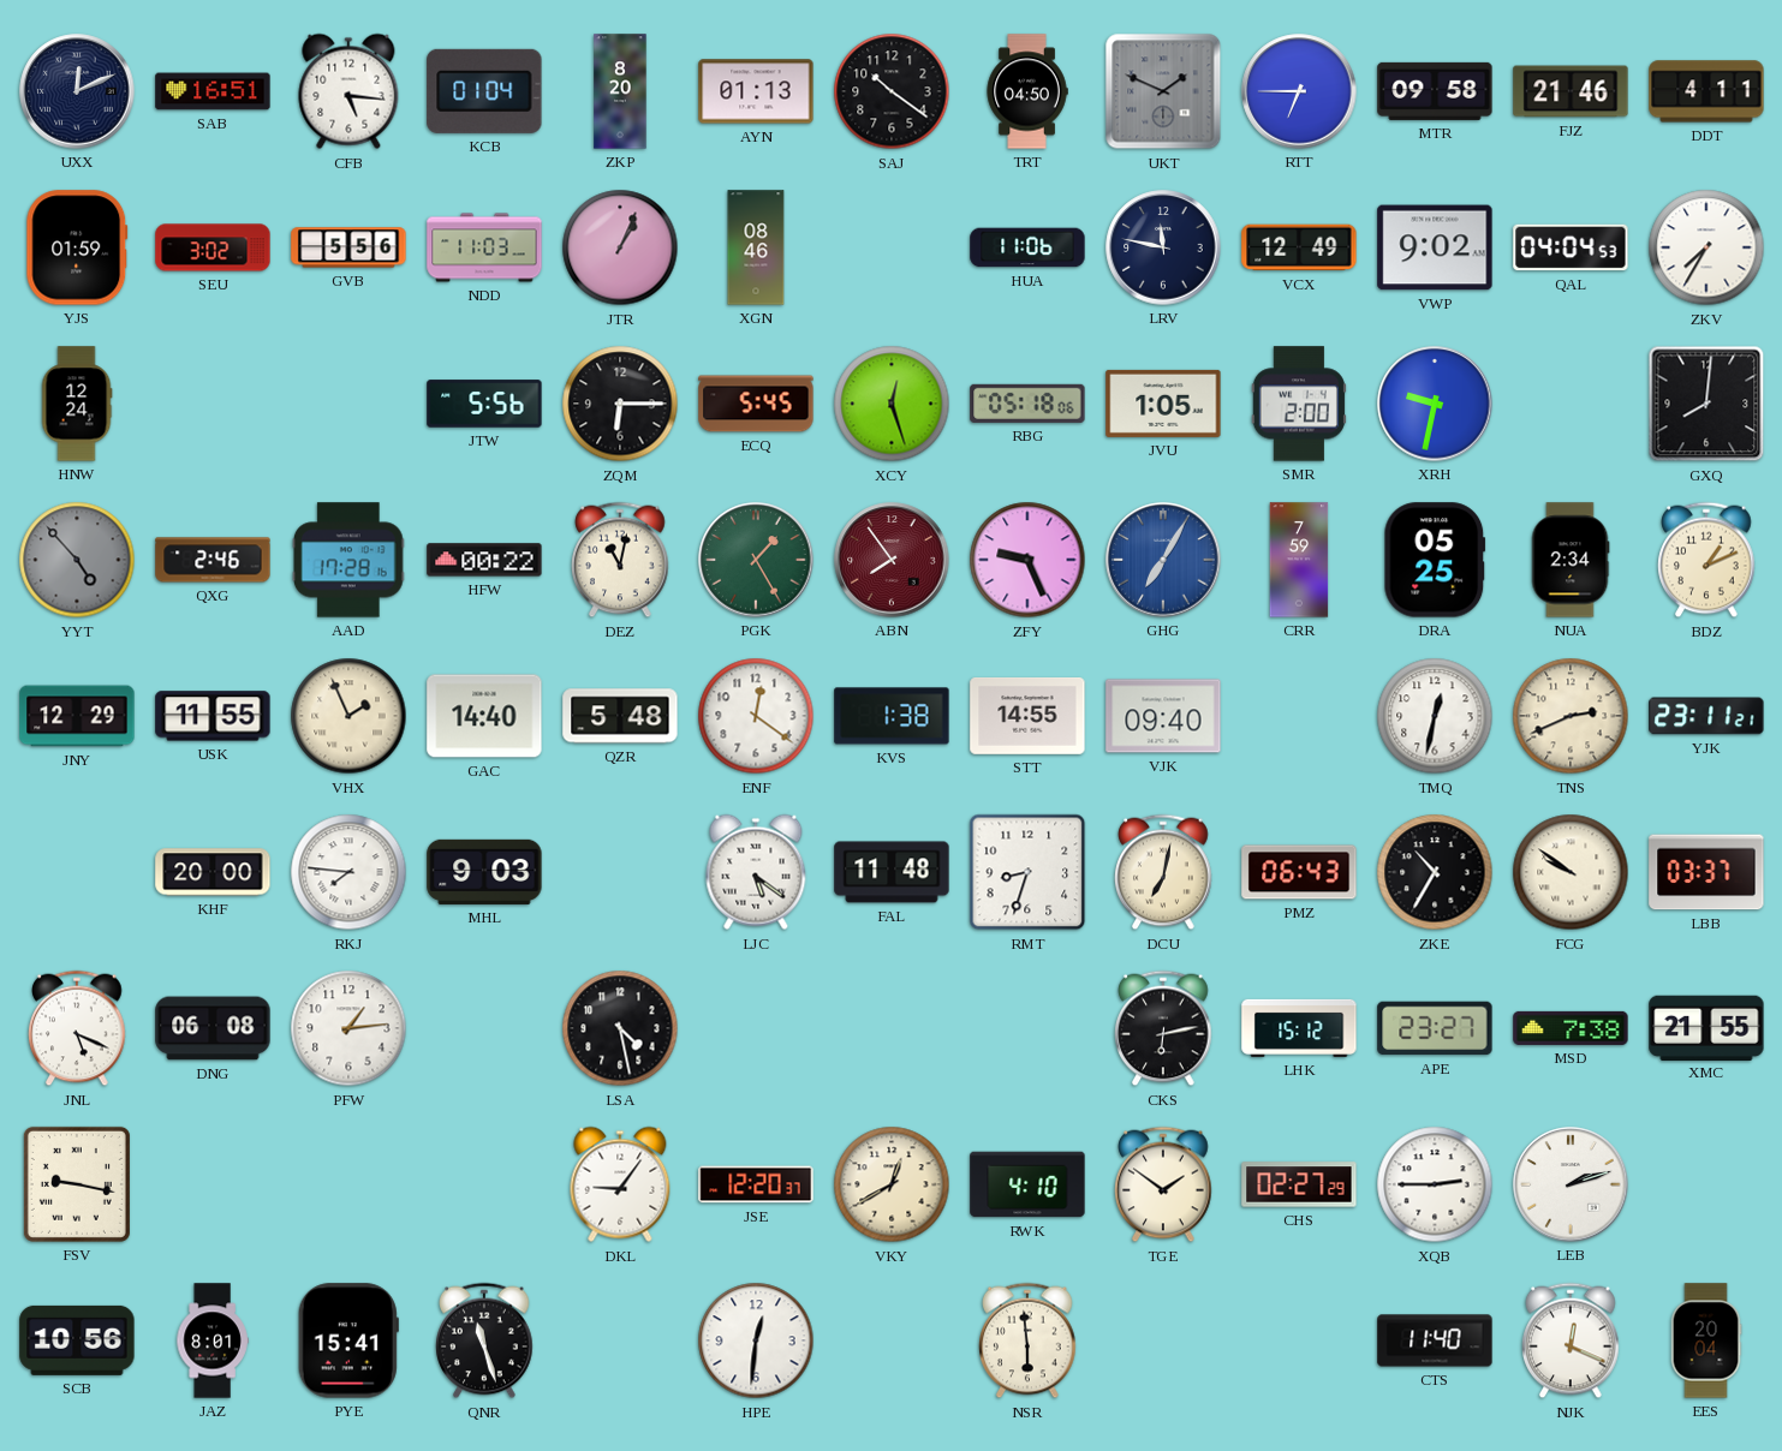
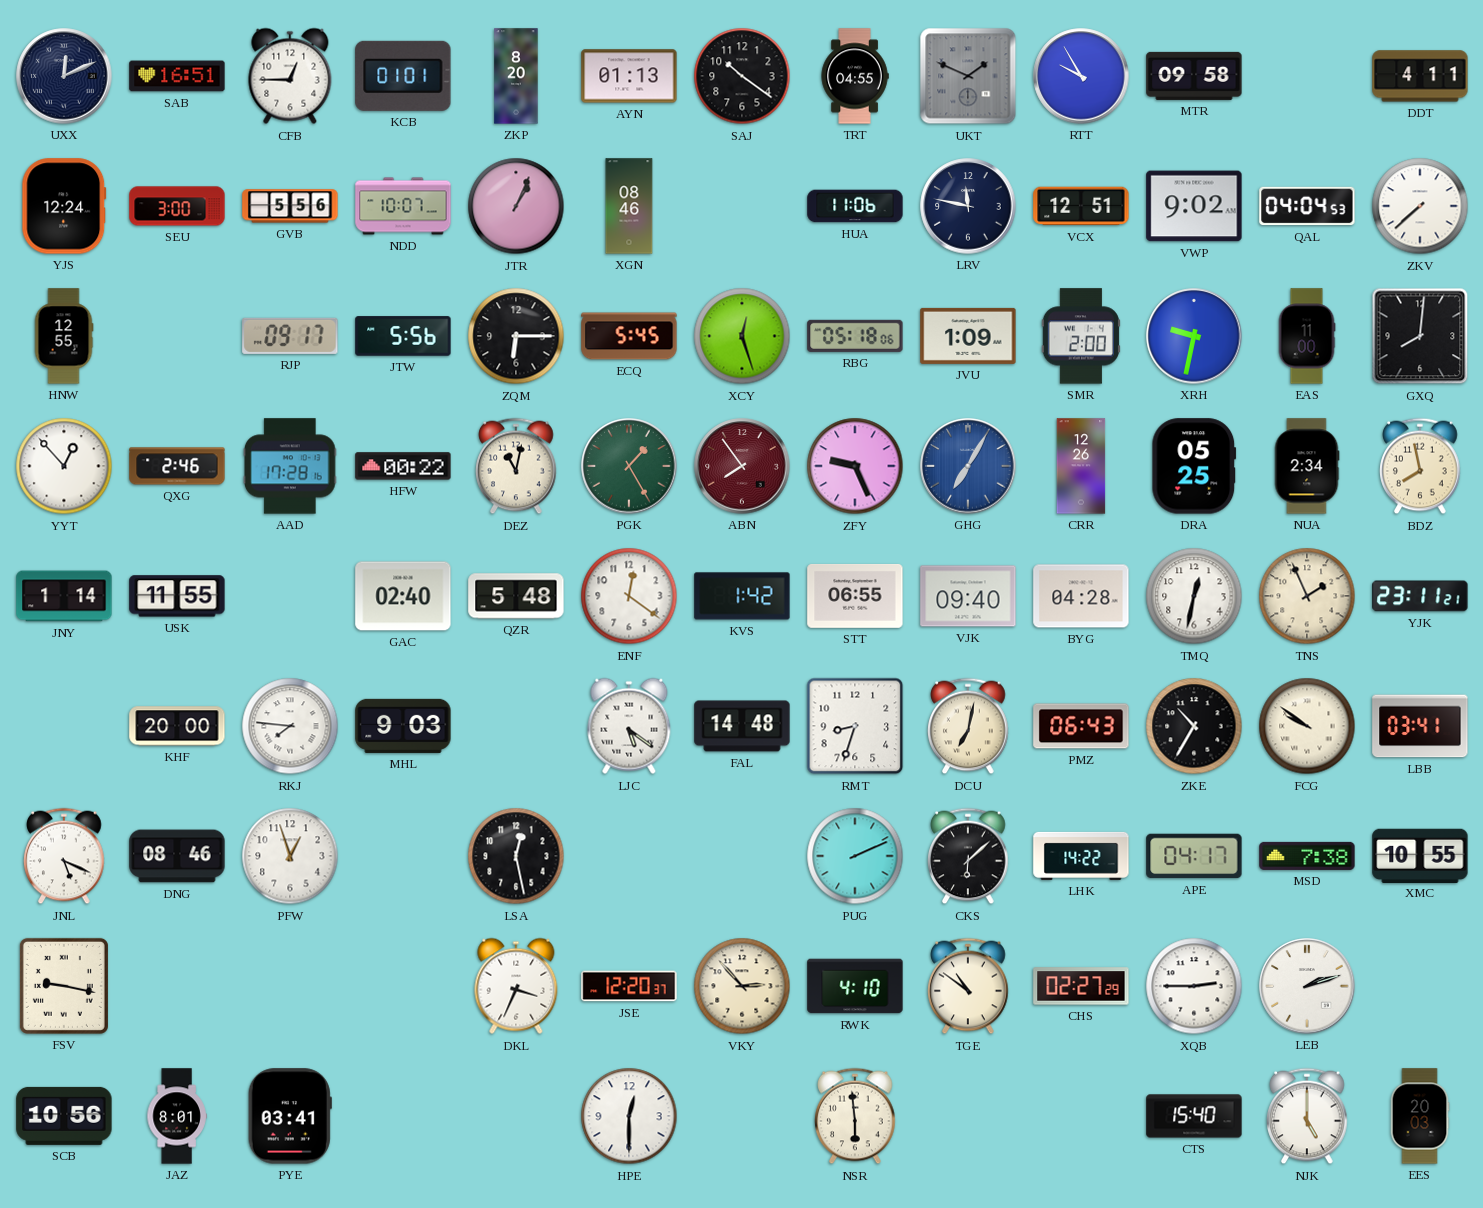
CFB: 5:16 -> 12:45
KCB: 01:04 -> 01:01
TRT: 04:50 -> 04:55
RTT: 6:45 -> 9:55
FJZ: 21:46 -> none
YJS: 01:59 -> 12:24
SEU: 3:02 -> 3:00
NDD: 11:03 -> 10:07
VCX: 12:49 -> 12:51
ZKV: 7:35 -> 7:38
HNW: 12:24 -> 12:55
RJP: none -> 09:17
JVU: 1:05 -> 1:09
EAS: none -> 11:00
YYT: 4:53 -> 12:53
YYT dial: grey -> white
CRR: 7:59 -> 12:26
BDZ: 1:11 -> 7:58
JNY: 12:29 -> 1:14
VHX: 1:56 -> none
GAC: 14:40 -> 02:40
KVS: 1:38 -> 1:42
STT: 14:55 -> 06:55
BYG: none -> 04:28
TNS: 2:41 -> 1:56
FAL: 11:48 -> 14:48
LBB: 03:37 -> 03:41
DNG: 06:08 -> 08:46
PFW: 1:14 -> 12:57
LSA: 4:28 -> 12:28
PUG: none -> 2:11
CKS: 6:13 -> 6:08
LHK: 15:12 -> 14:22
APE: 23:27 -> 04:17
XMC: 21:55 -> 10:55
DKL: 9:06 -> 3:34
VKY: 12:40 -> 2:53
TGE: 1:51 -> 10:51
PYE: 15:41 -> 03:41
QNR: 11:27 -> none
HPE: 12:31 -> 12:30
CTS: 11:40 -> 15:40
NJK: 12:19 -> 5:00
EES: 20:04 -> 20:03
